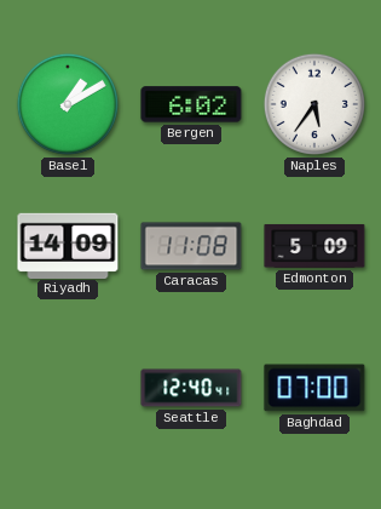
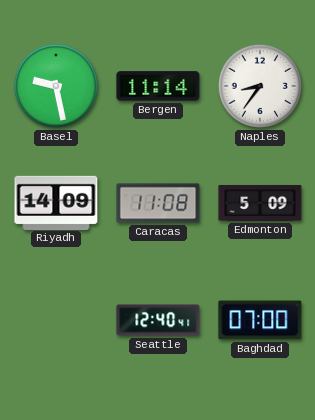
Basel: 1:10 -> 9:28
Bergen: 6:02 -> 11:14
Naples: 5:36 -> 8:36
